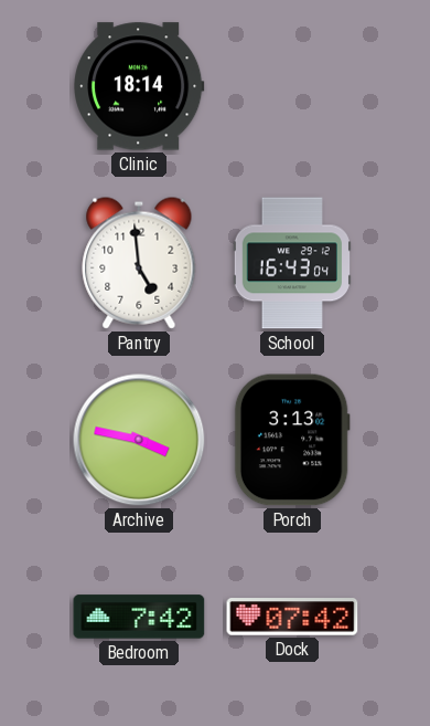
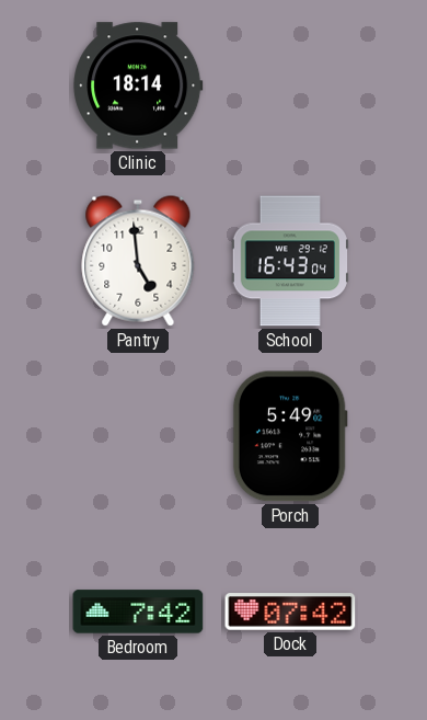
Archive: 3:47 -> none
Porch: 3:13 -> 5:49
